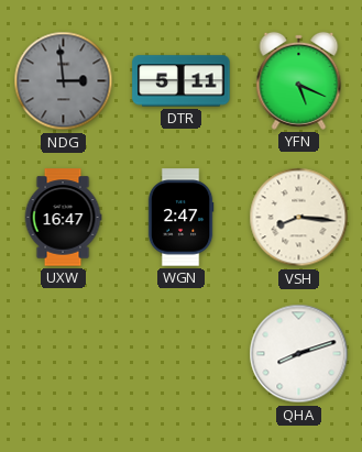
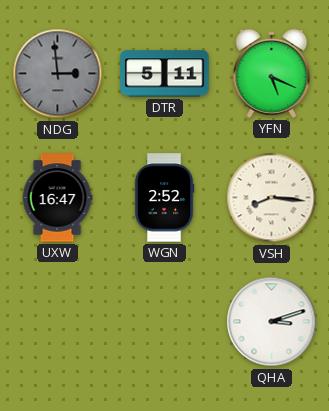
WGN: 2:47 -> 2:52
QHA: 8:12 -> 3:12
